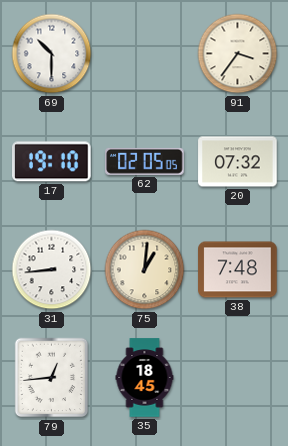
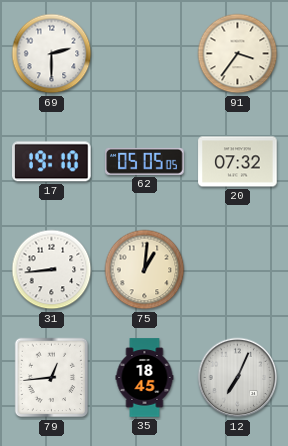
69: 10:30 -> 2:30
62: 02:05 -> 05:05
38: 7:48 -> none
12: none -> 7:04
